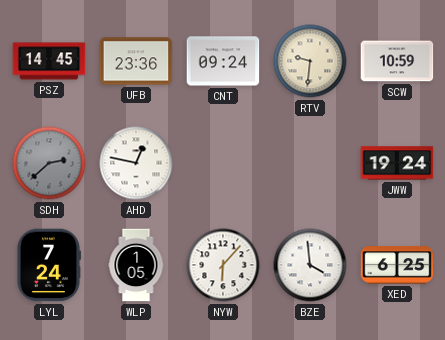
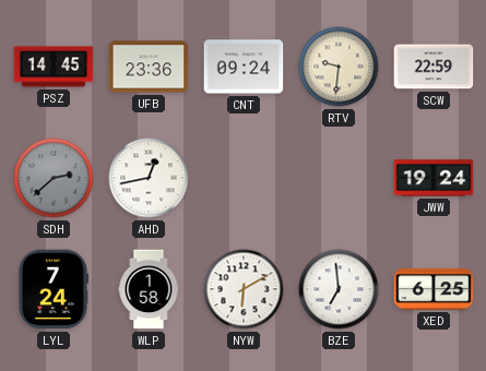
SCW: 10:59 -> 22:59
AHD: 12:47 -> 12:43
WLP: 1:05 -> 1:58
NYW: 6:07 -> 6:10
BZE: 3:59 -> 6:59
